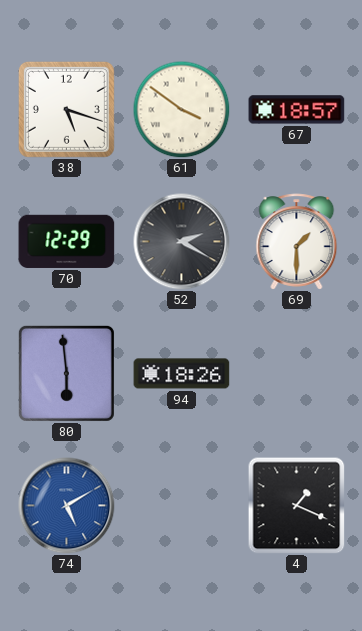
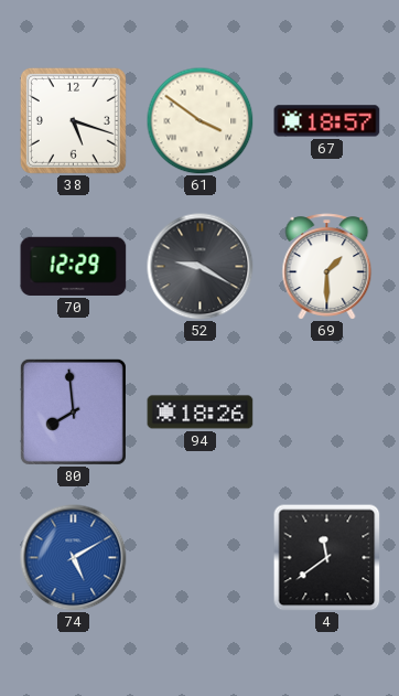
52: 2:20 -> 9:20
80: 5:59 -> 7:59
4: 1:19 -> 11:39
